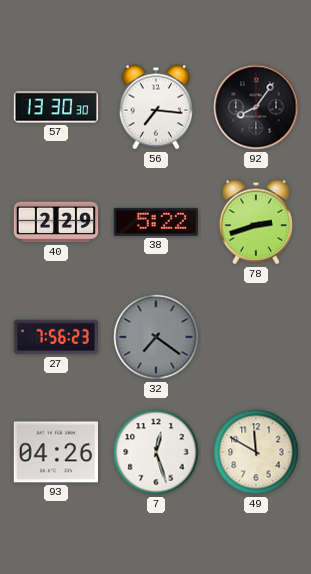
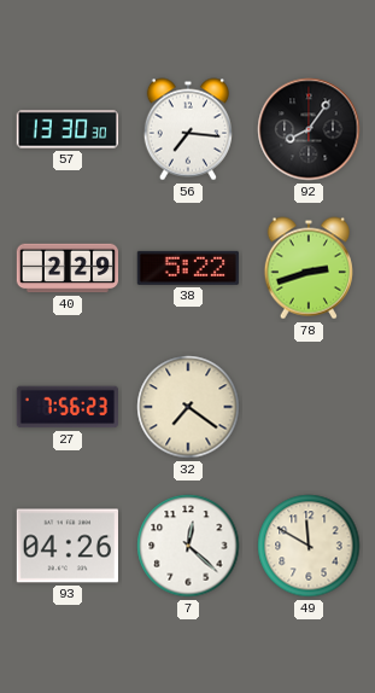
32 dial: grey -> cream
7: 12:27 -> 12:22
